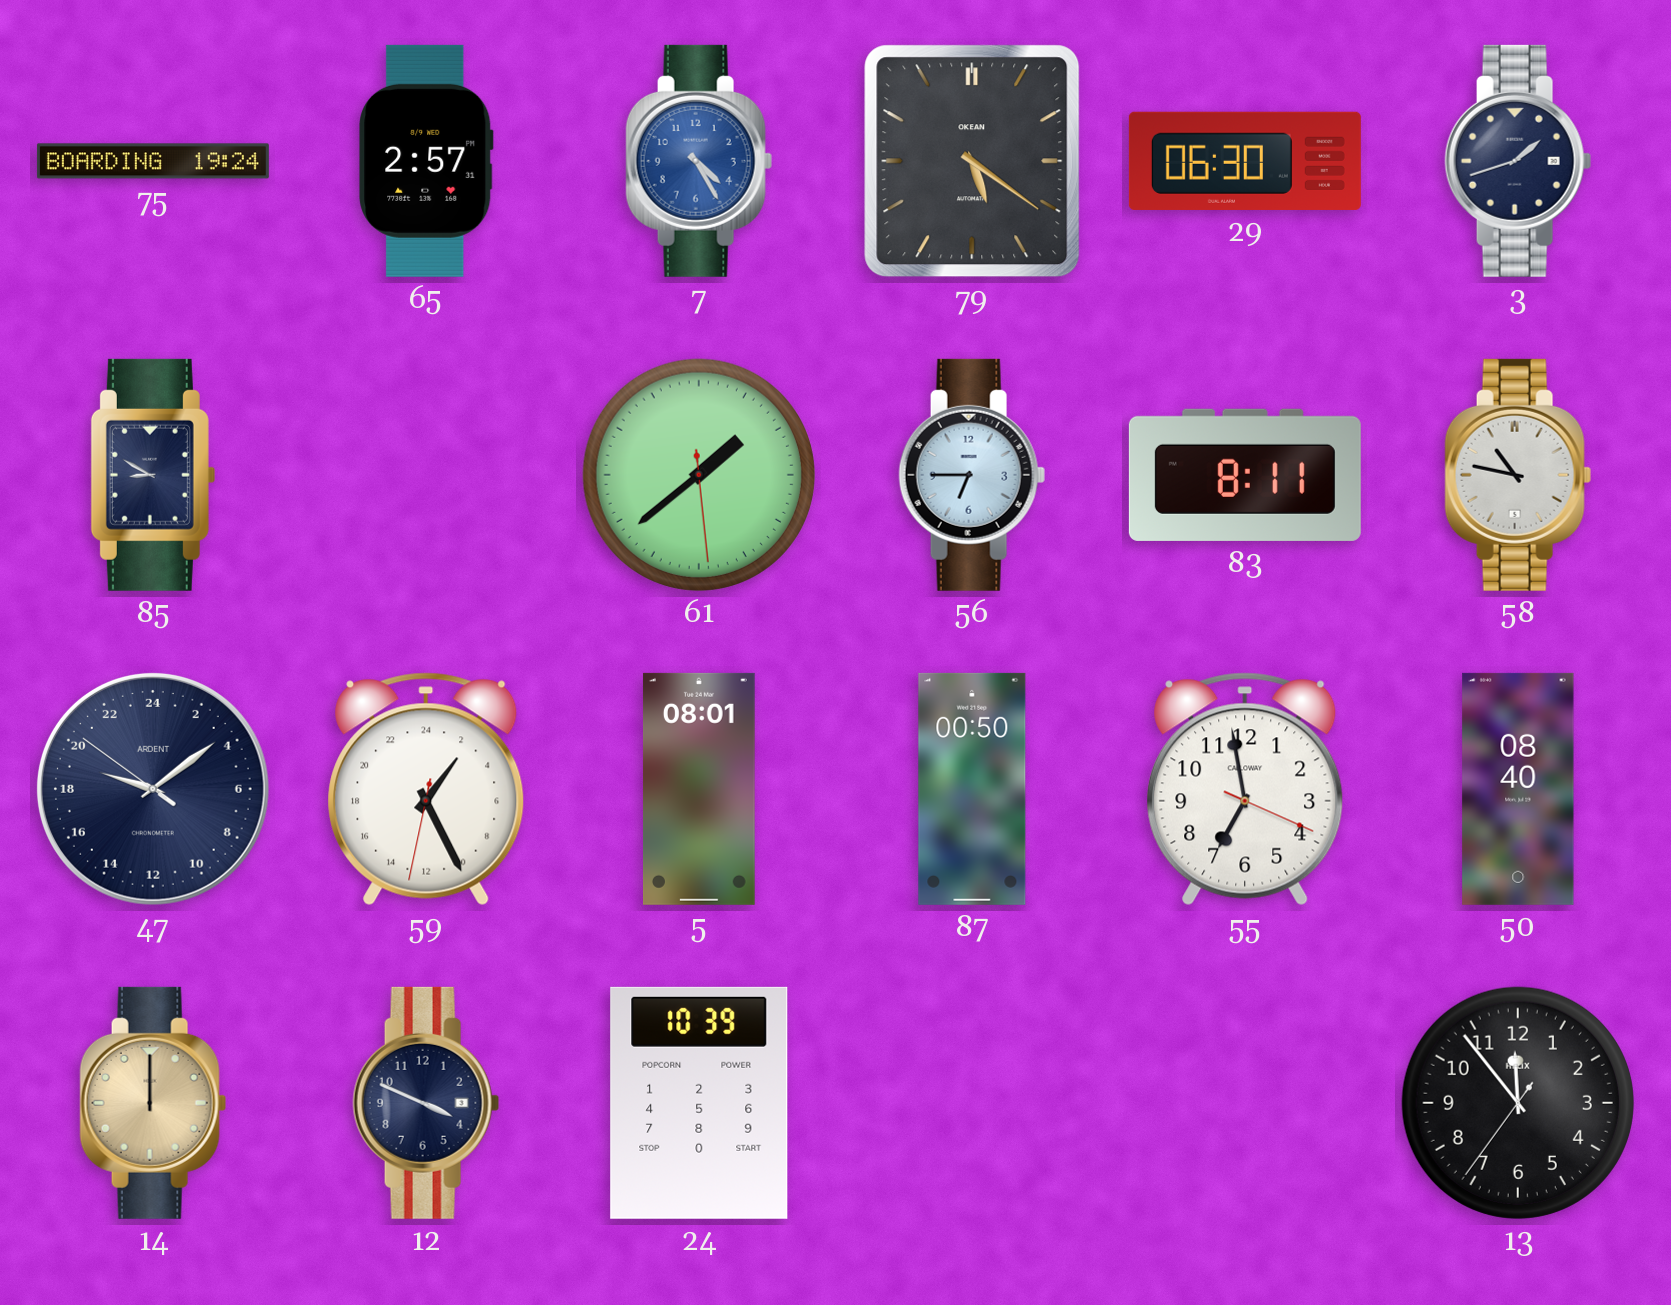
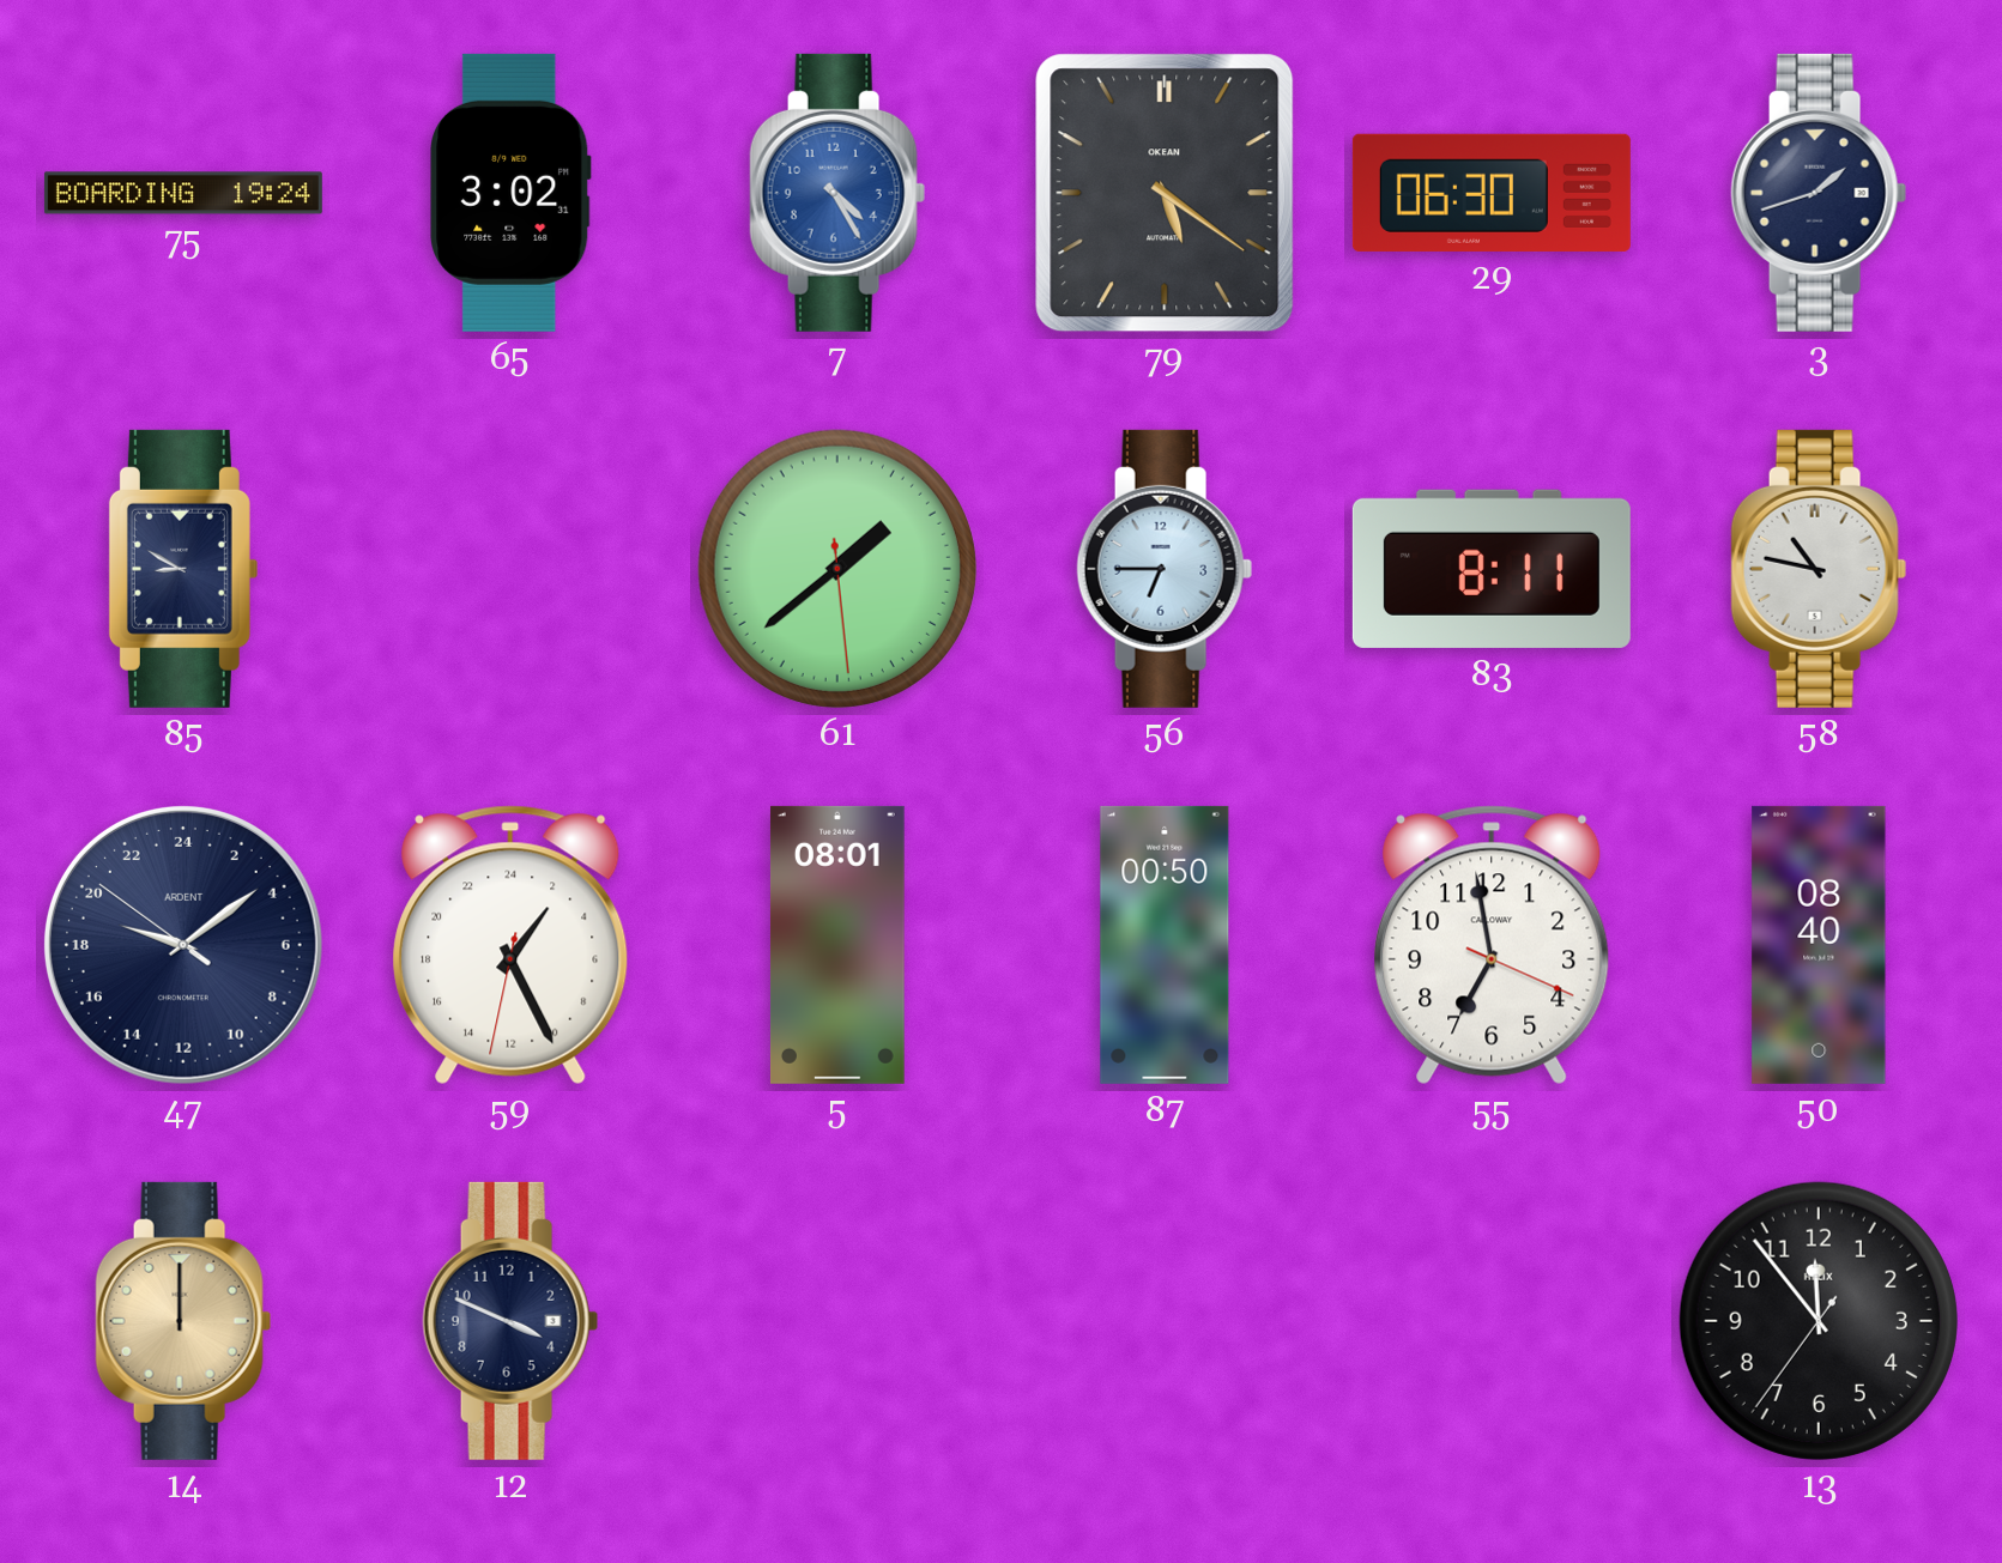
65: 2:57 -> 3:02
24: 10:39 -> none
